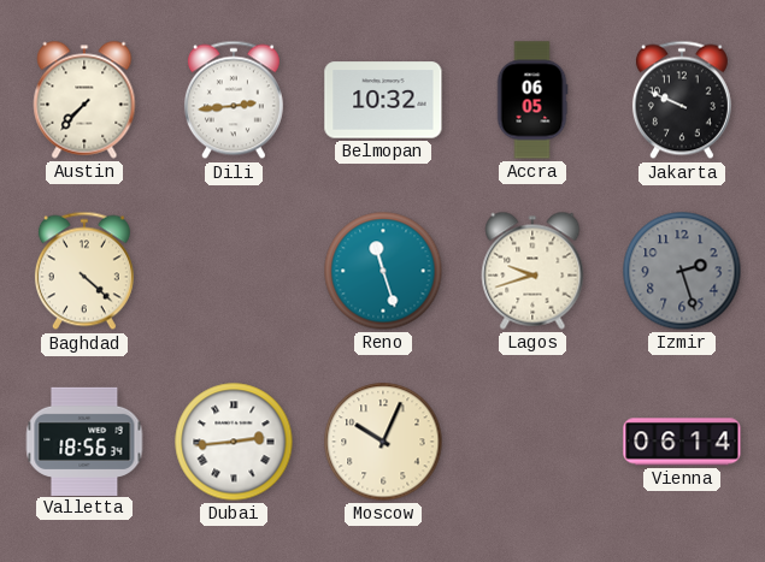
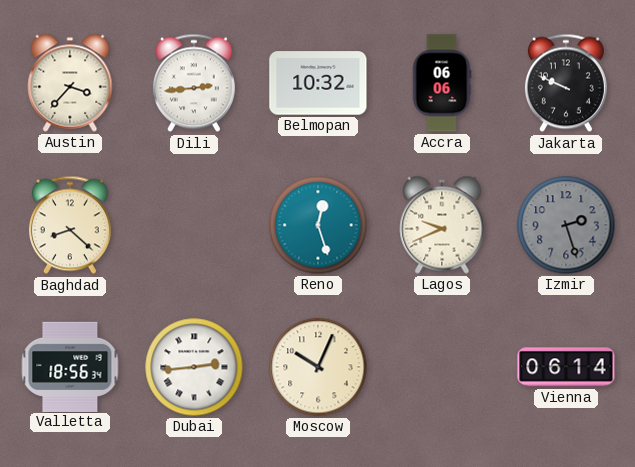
Austin: 7:37 -> 3:37
Accra: 06:05 -> 06:06
Baghdad: 4:22 -> 8:22
Reno: 11:27 -> 12:27
Lagos: 9:42 -> 9:41
